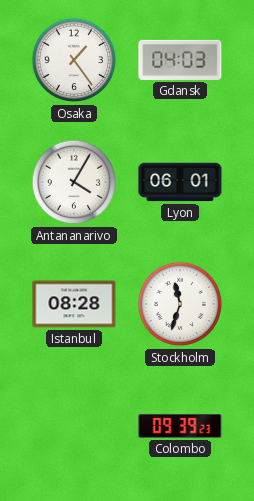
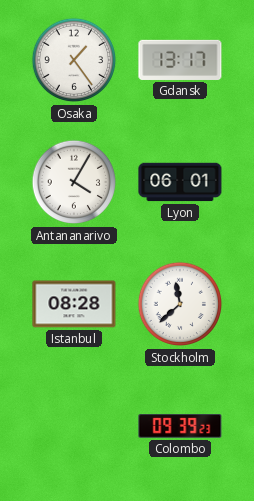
Gdansk: 04:03 -> 13:17
Stockholm: 11:33 -> 11:38
